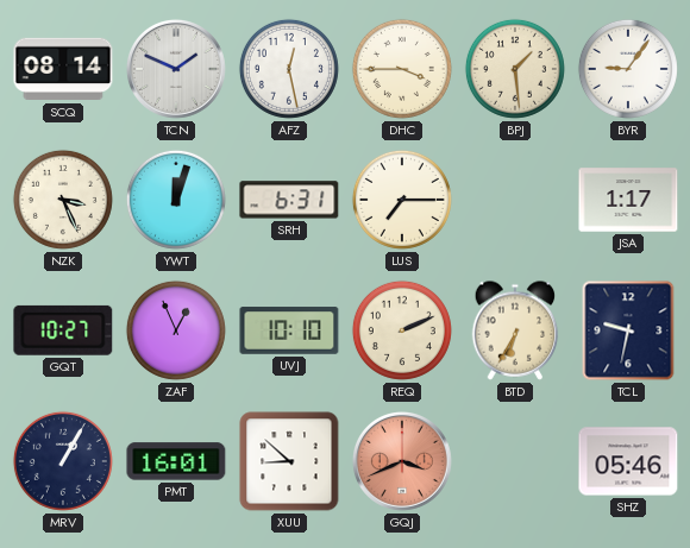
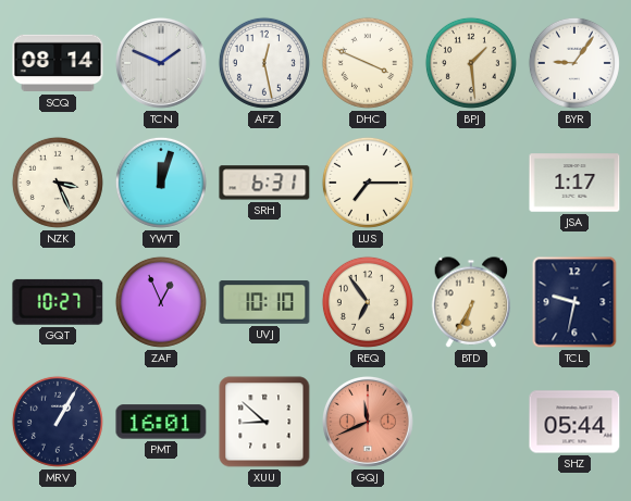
DHC: 3:45 -> 3:49
REQ: 2:11 -> 6:54
GQJ: 3:41 -> 11:41
SHZ: 05:46 -> 05:44
